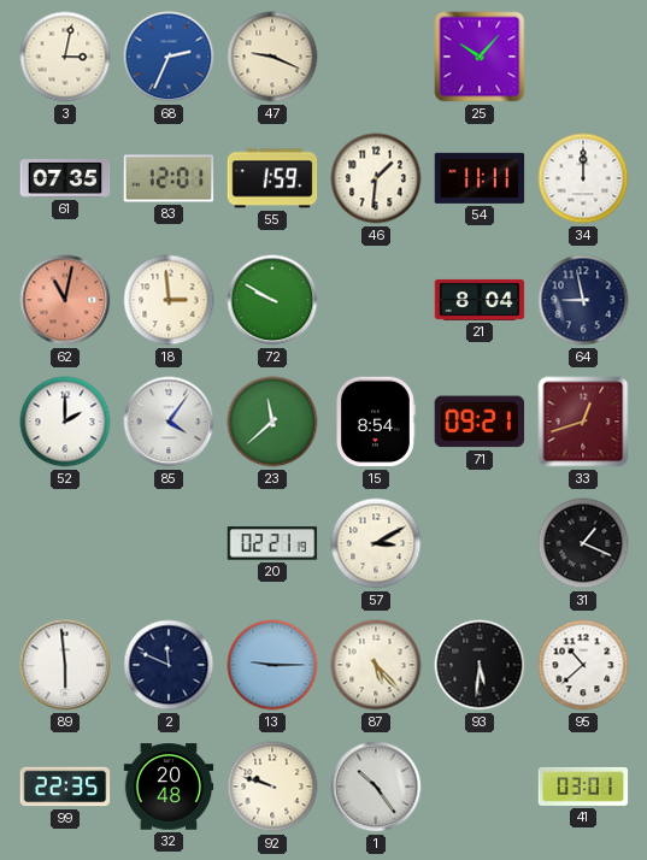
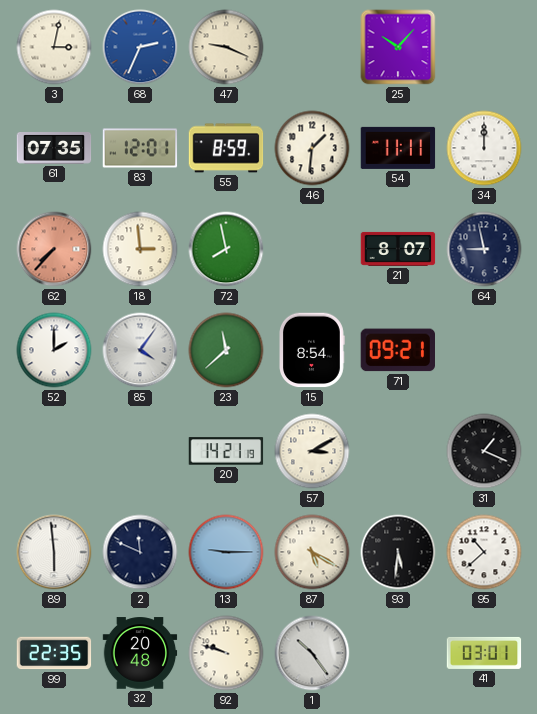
55: 1:59 -> 8:59
62: 11:02 -> 7:37
72: 9:50 -> 7:58
21: 8:04 -> 8:07
33: 12:42 -> none
20: 02:21 -> 14:21
87: 5:23 -> 5:20
